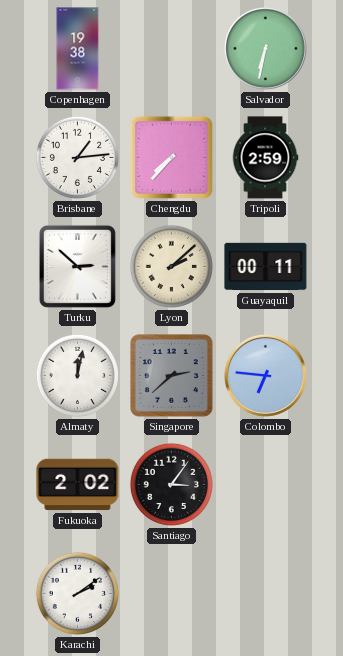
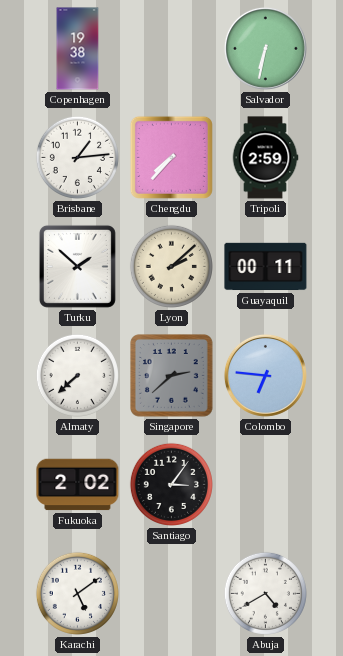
Turku: 2:52 -> 1:52
Almaty: 12:02 -> 7:38
Karachi: 2:09 -> 5:09
Abuja: none -> 4:40
